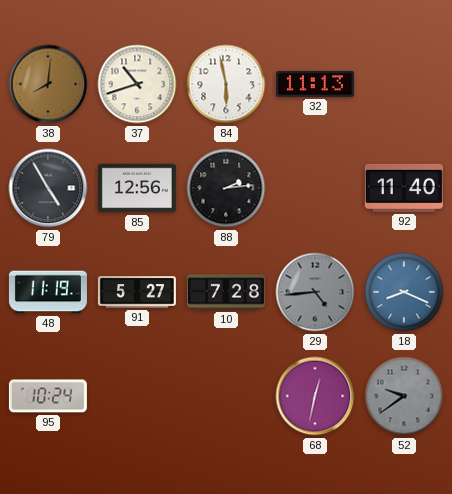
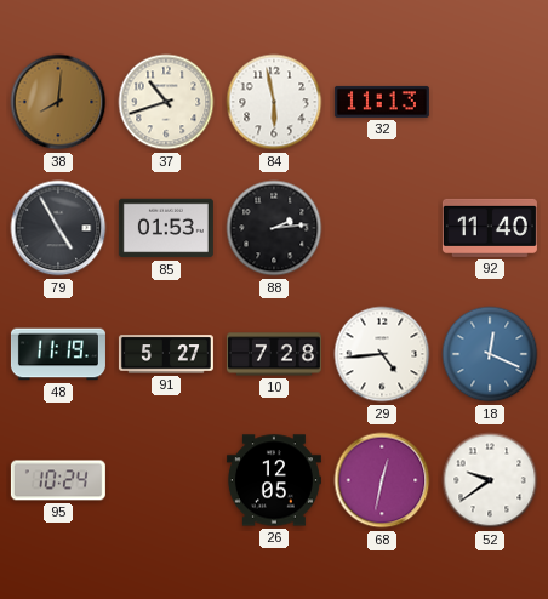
85: 12:56 -> 01:53
29 dial: grey -> white
18: 8:19 -> 12:19
26: none -> 12:05
52 dial: grey -> white
